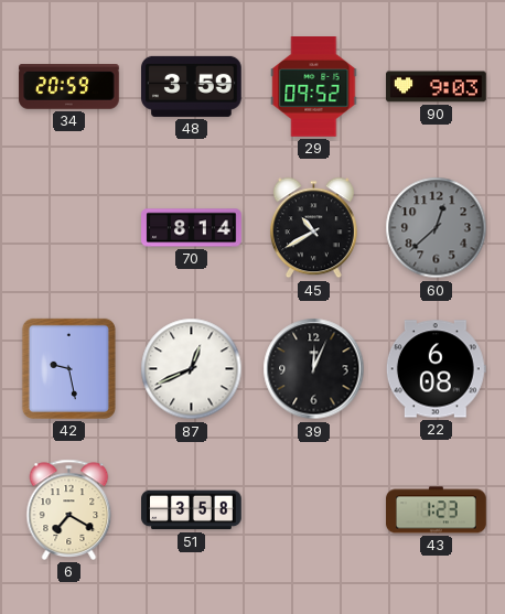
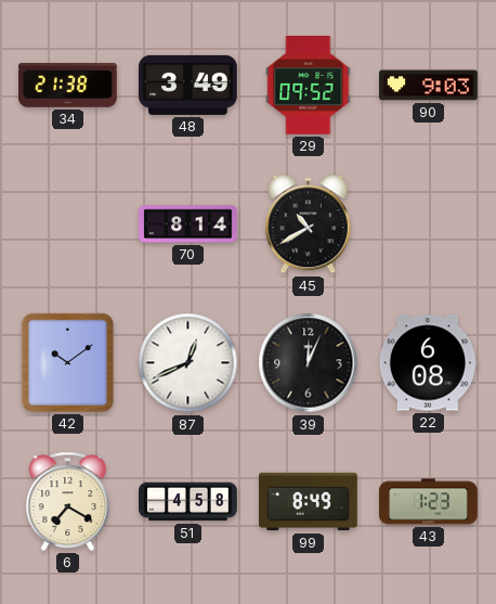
34: 20:59 -> 21:38
48: 3:59 -> 3:49
60: 12:38 -> none
42: 9:28 -> 10:09
51: 3:58 -> 4:58
99: none -> 8:49
